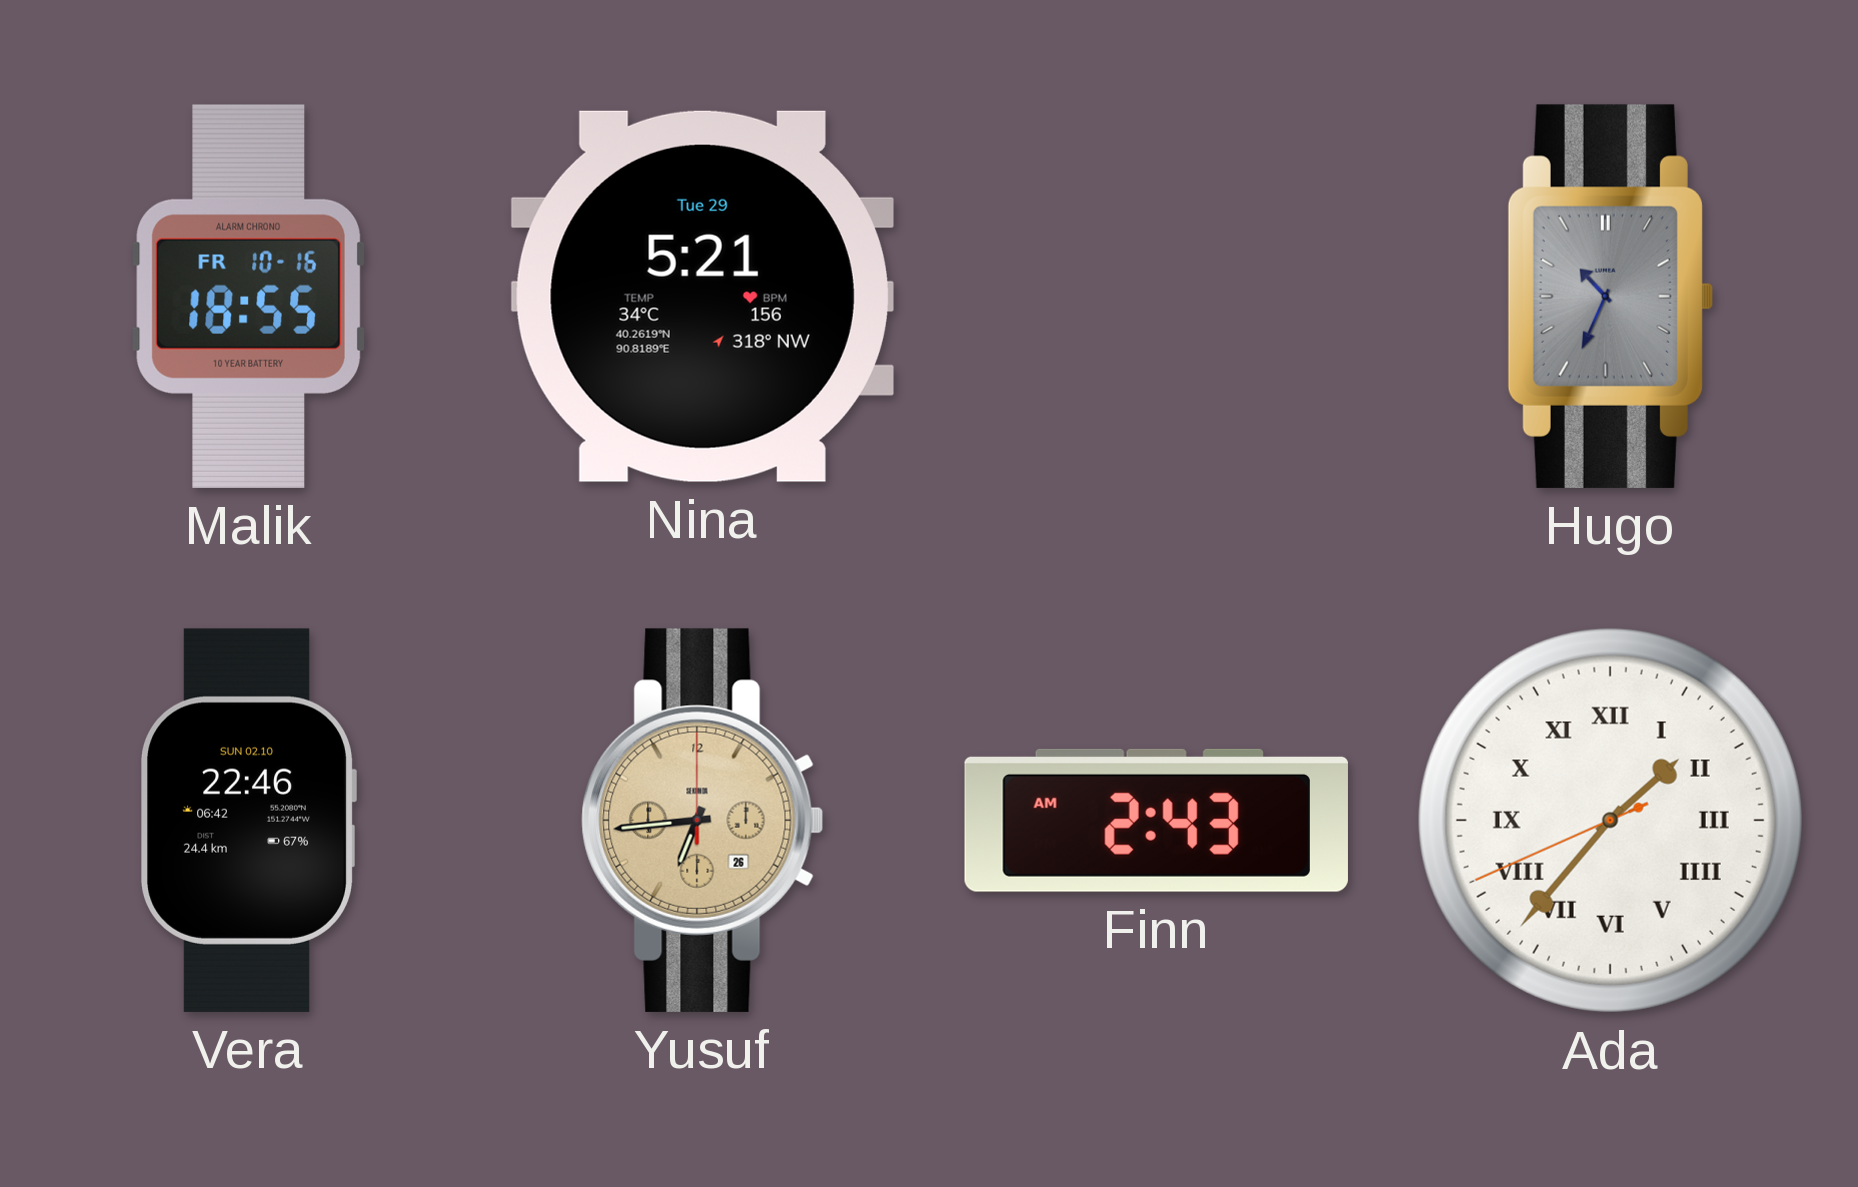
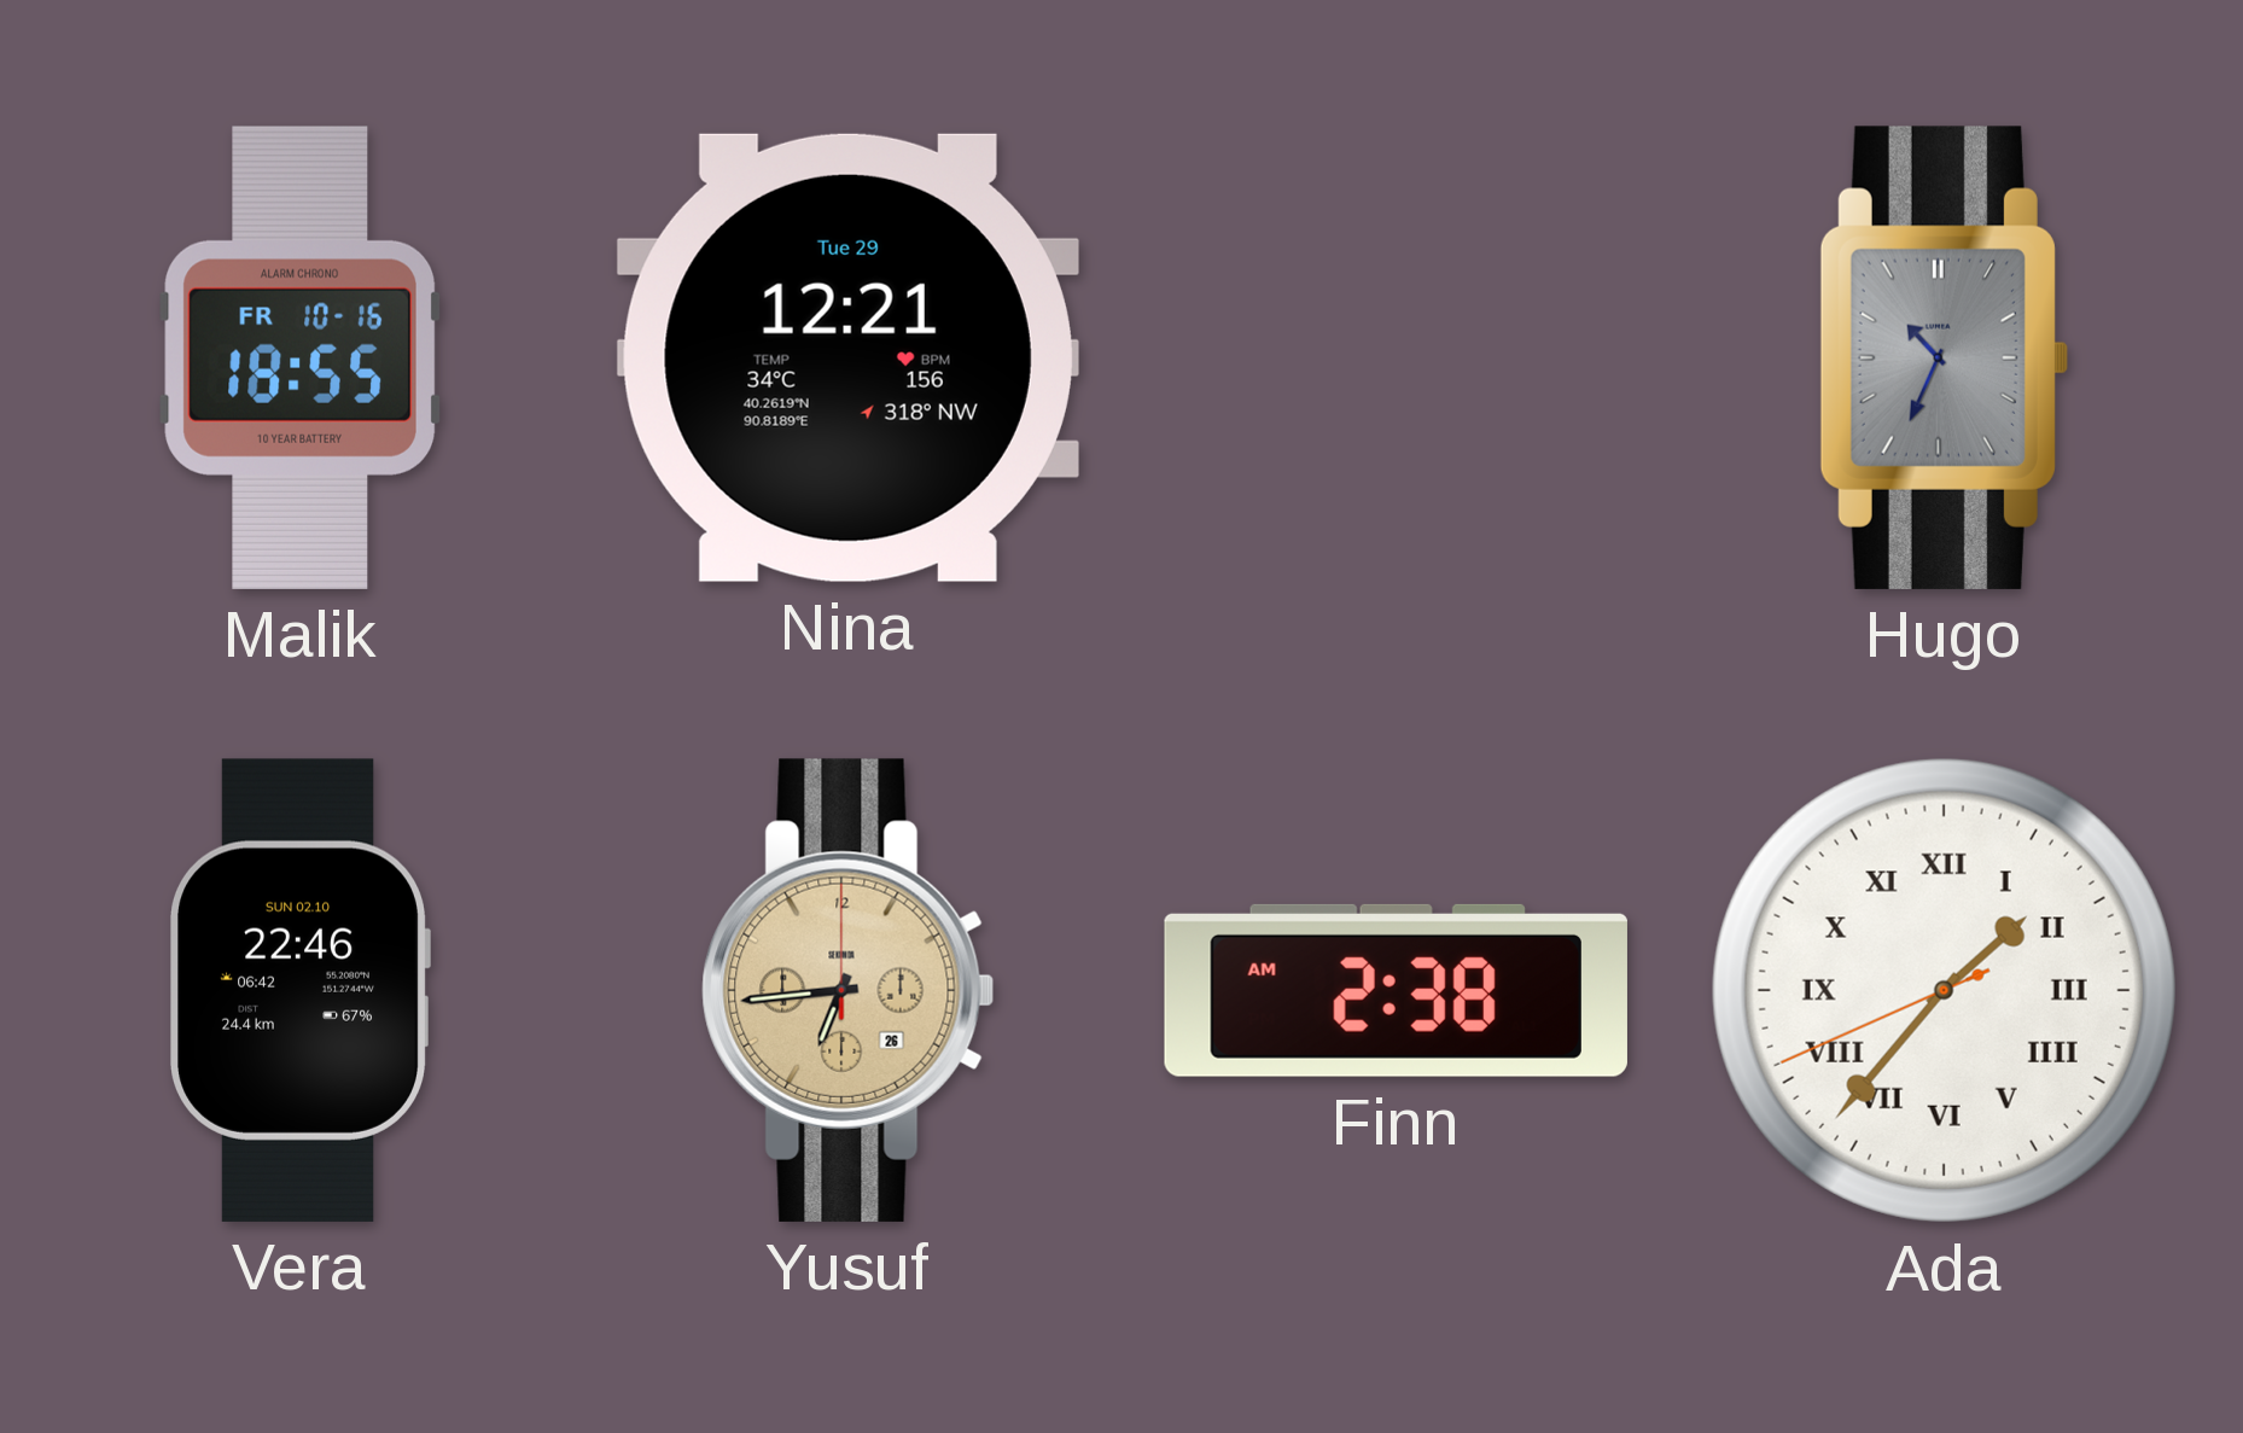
Nina: 5:21 -> 12:21
Finn: 2:43 -> 2:38
